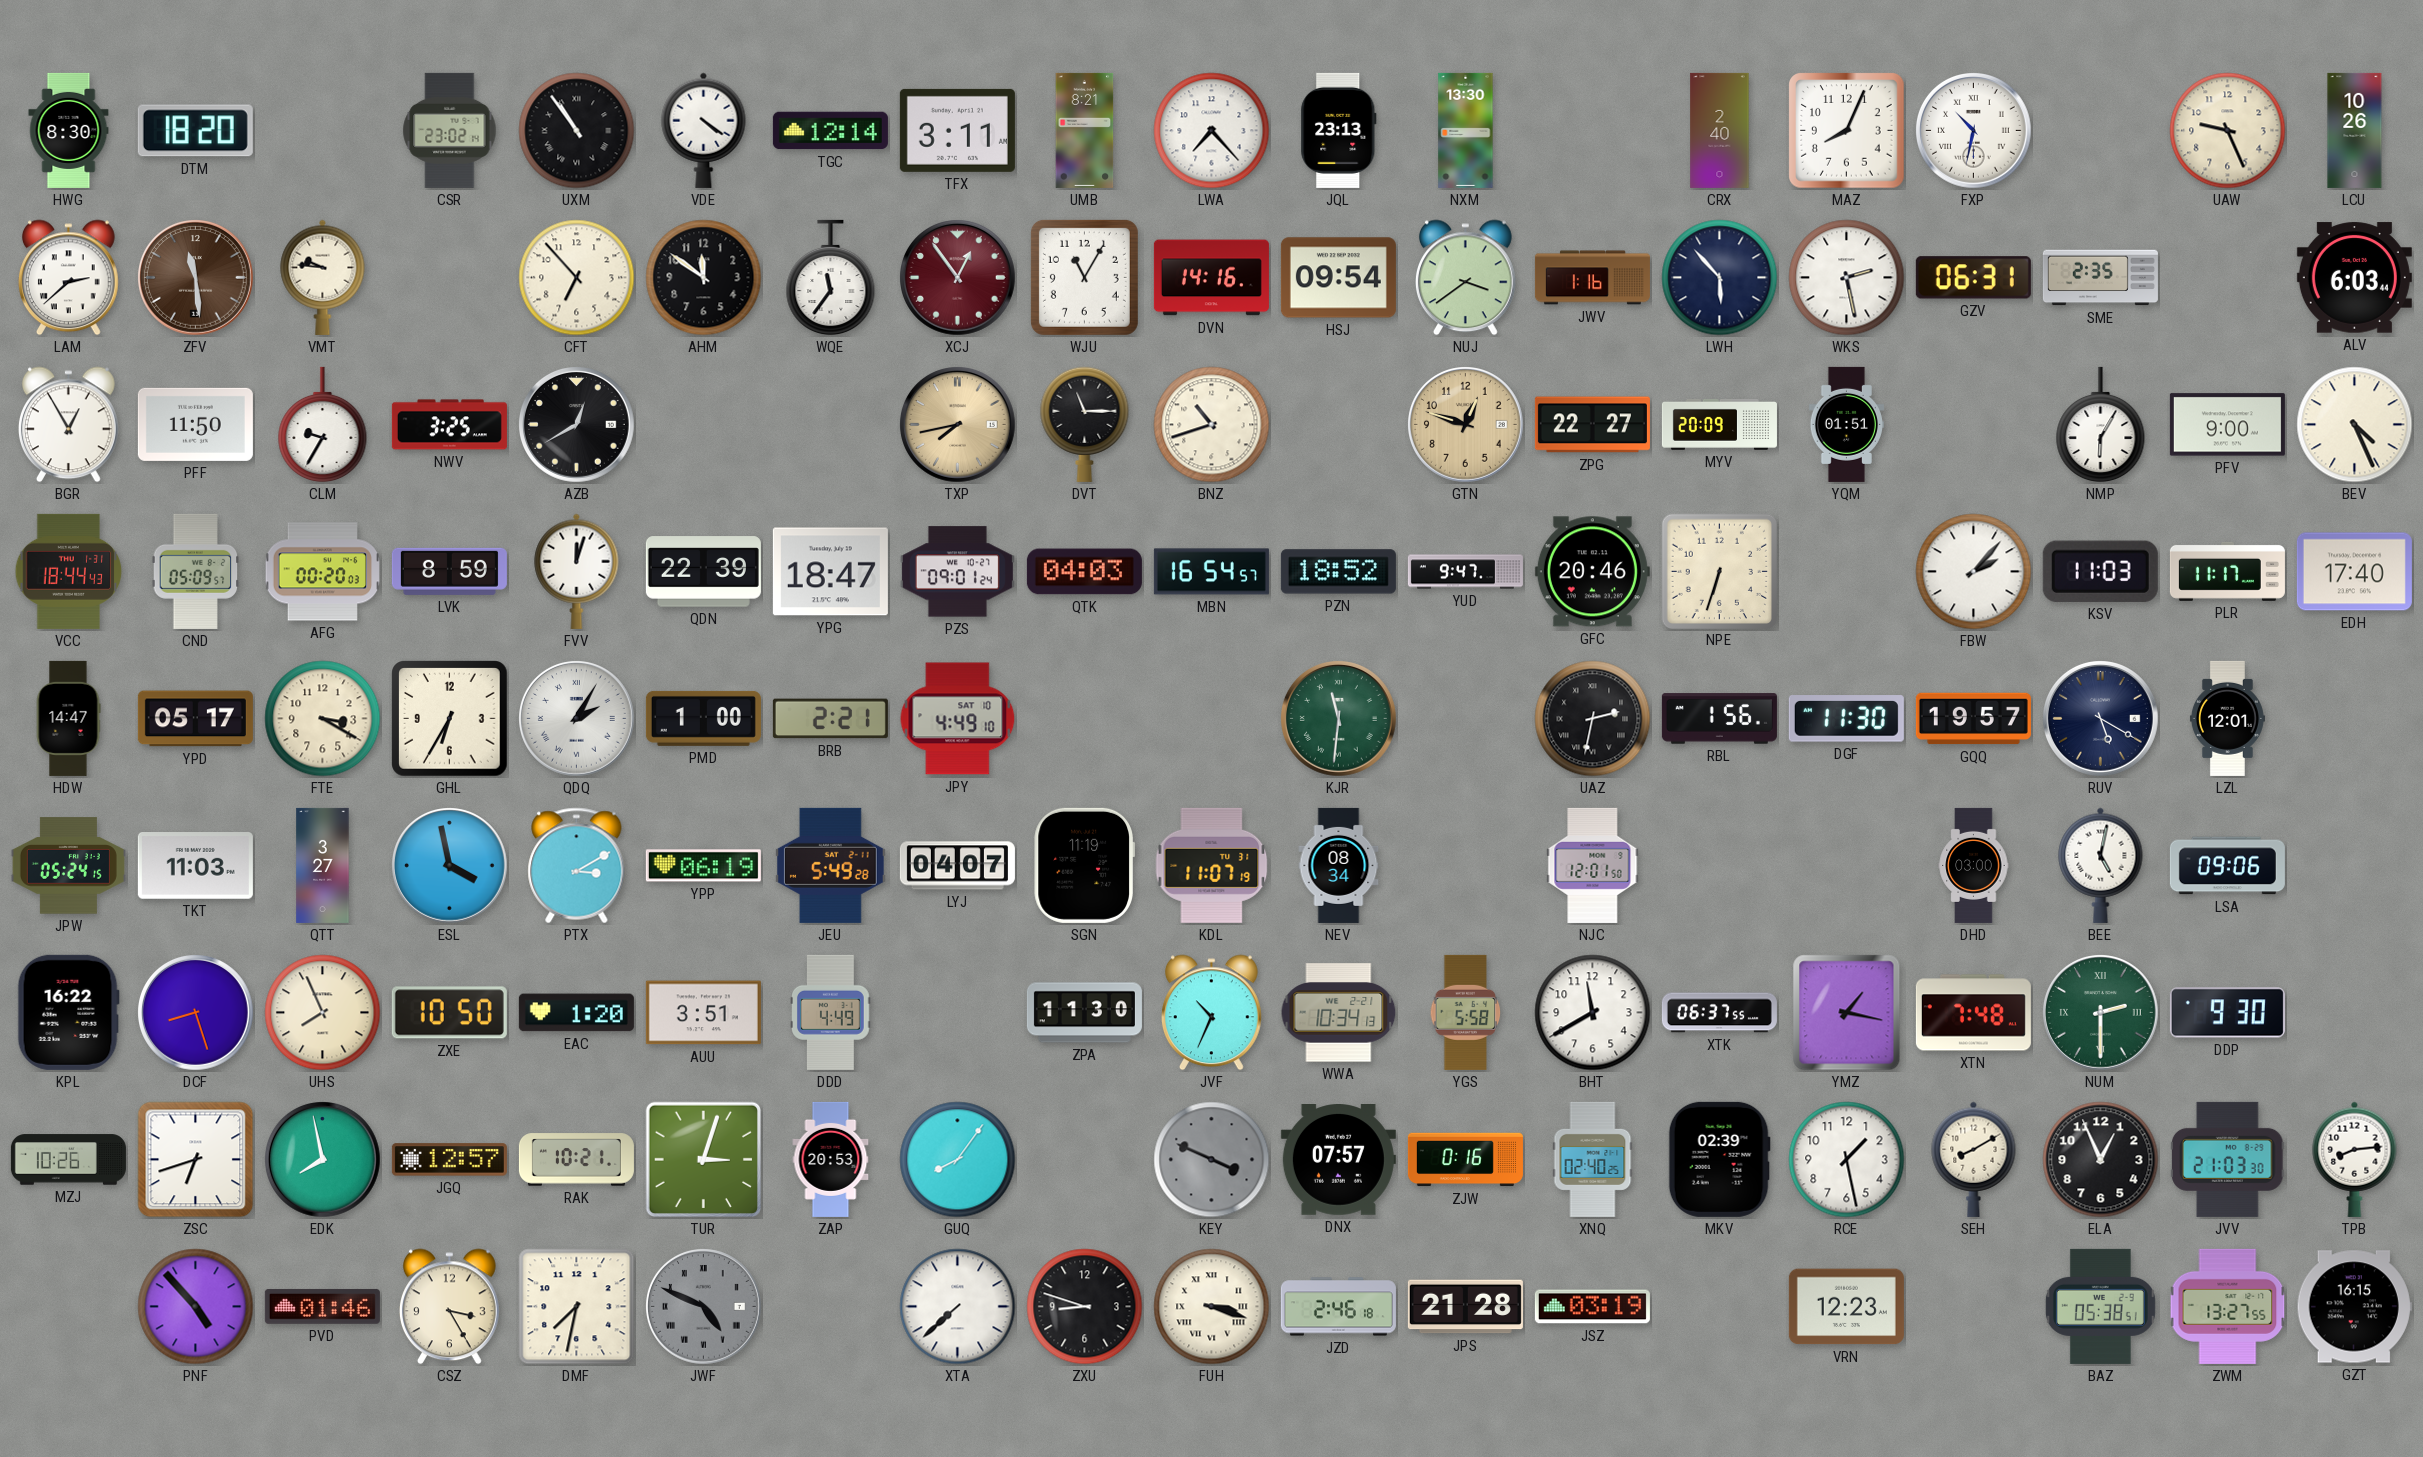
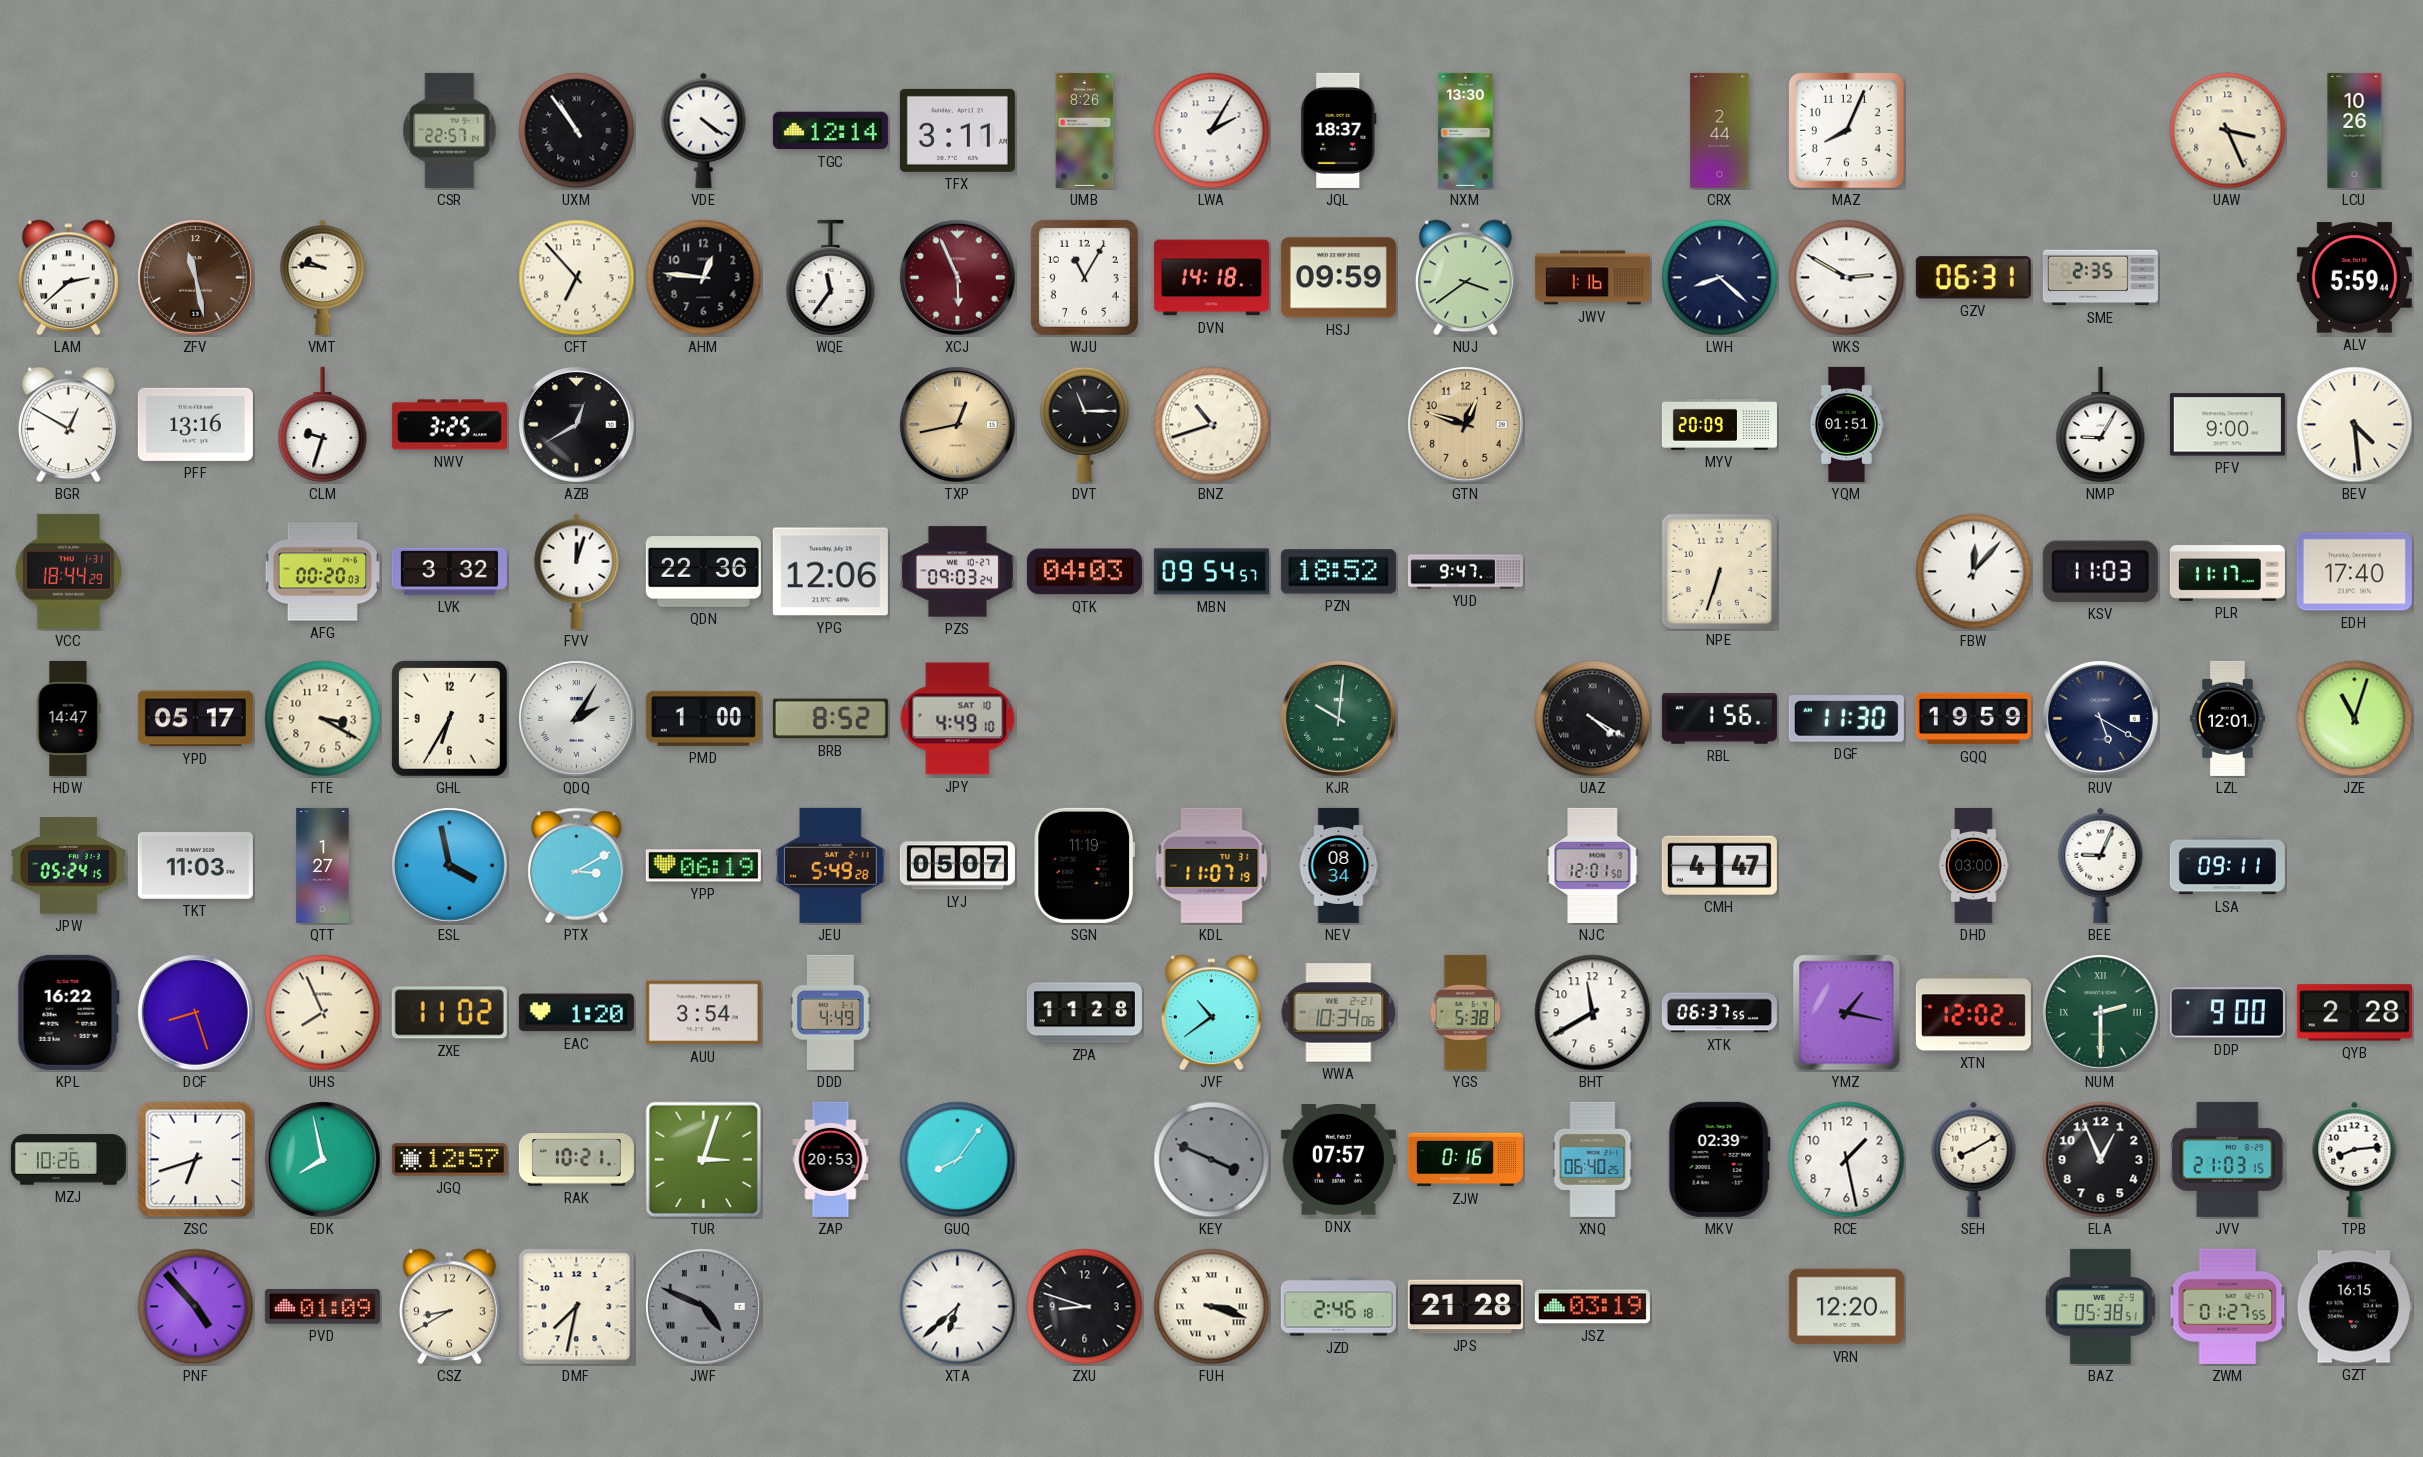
HWG: 8:30 -> none
DTM: 18:20 -> none
CSR: 23:02 -> 22:57
UMB: 8:21 -> 8:26
LWA: 7:23 -> 2:05
JQL: 23:13 -> 18:37
CRX: 2:40 -> 2:44
FXP: 10:32 -> none
UAW: 9:26 -> 3:26
ZFV: 11:29 -> 11:28
AHM: 11:51 -> 12:46
XCJ: 12:54 -> 5:56
DVN: 14:16 -> 14:18
HSJ: 09:54 -> 09:59
LWH: 5:53 -> 8:22
WKS: 2:28 -> 2:50
ALV: 6:03 -> 5:59
BGR: 12:55 -> 12:50
PFF: 11:50 -> 13:16
CLM: 9:35 -> 9:33
TXP: 7:43 -> 12:43
ZPG: 22:27 -> none
NMP: 6:05 -> 9:05
BEV: 4:26 -> 4:29
VCC: 18:44:43 -> 18:44:29
CND: 05:09 -> none
LVK: 8:59 -> 3:32
QDN: 22:39 -> 22:36
YPG: 18:47 -> 12:06
PZS: 09:01 -> 09:03
MBN: 16:54 -> 09:54
GFC: 20:46 -> none
FBW: 2:07 -> 12:07
BRB: 2:21 -> 8:52
KJR: 11:31 -> 10:01
UAZ: 2:32 -> 4:20
GQQ: 19:57 -> 19:59
JZE: none -> 11:03
QTT: 3:27 -> 1:27
LYJ: 04:07 -> 05:07
CMH: none -> 4:47
BEE: 5:02 -> 9:04
LSA: 09:06 -> 09:11
ZXE: 10:50 -> 11:02
AUU: 3:51 -> 3:54
ZPA: 11:30 -> 11:28
JVF: 10:34 -> 10:39
WWA: 10:34:13 -> 10:34:06
YGS: 5:58 -> 5:38
XTN: 7:48 -> 12:02
DDP: 9:30 -> 9:00
QYB: none -> 2:28
XNQ: 02:40 -> 06:40
JVV: 21:03:30 -> 21:03:15
PVD: 01:46 -> 01:09
CSZ: 3:25 -> 8:40
XTA: 7:38 -> 6:38
VRN: 12:23 -> 12:20
ZWM: 13:27 -> 01:27
